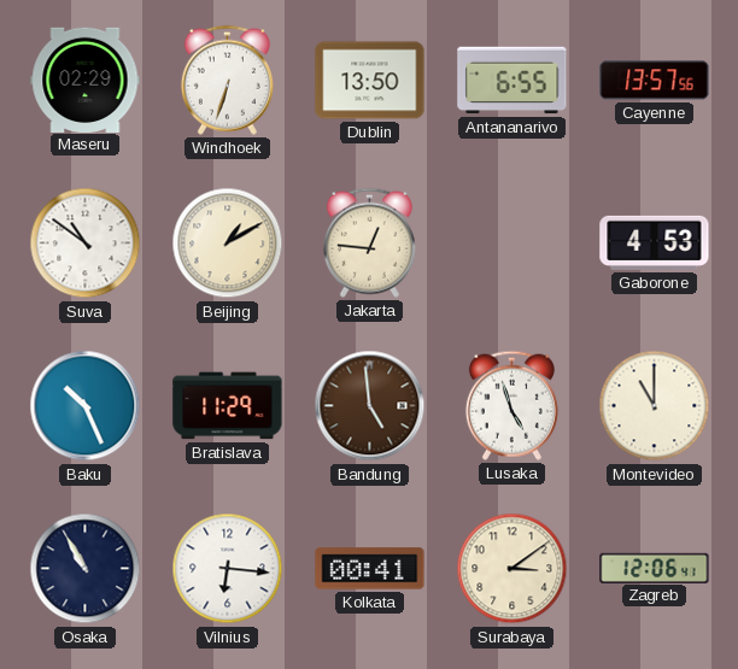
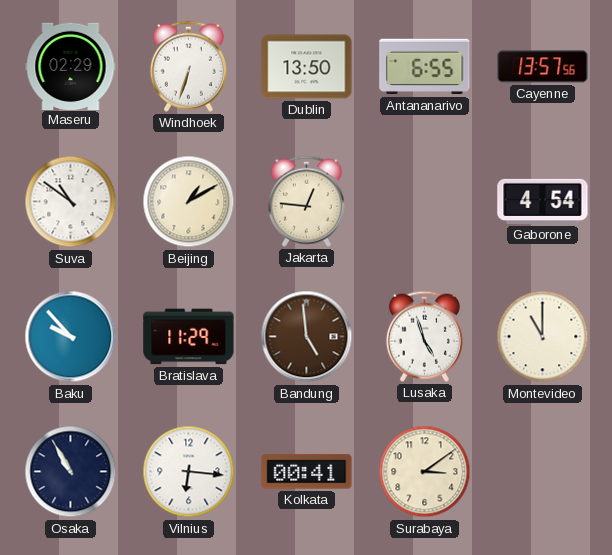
Gaborone: 4:53 -> 4:54
Baku: 10:26 -> 9:53
Zagreb: 12:06 -> none
